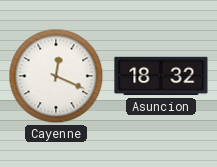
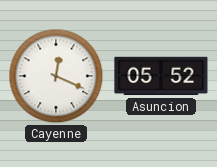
Asuncion: 18:32 -> 05:52
